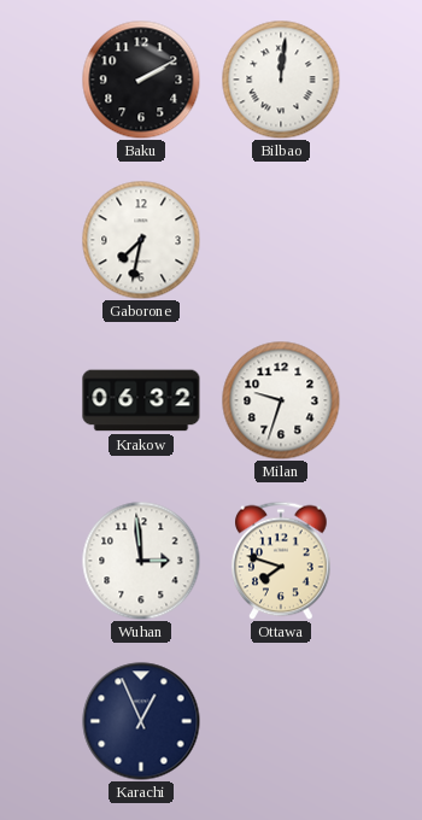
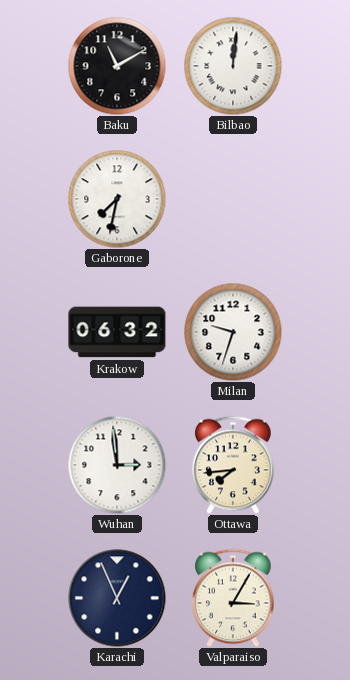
Baku: 2:10 -> 11:10
Ottawa: 7:48 -> 7:44
Valparaiso: none -> 3:05
